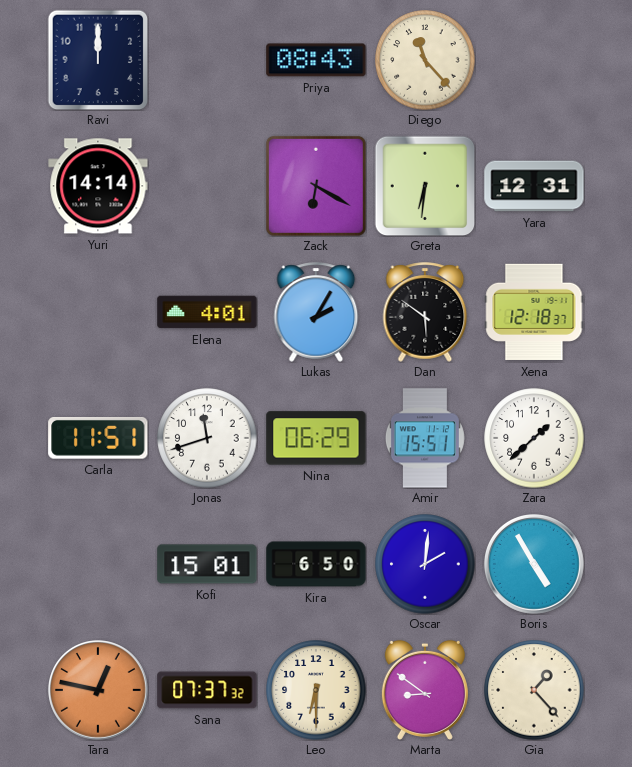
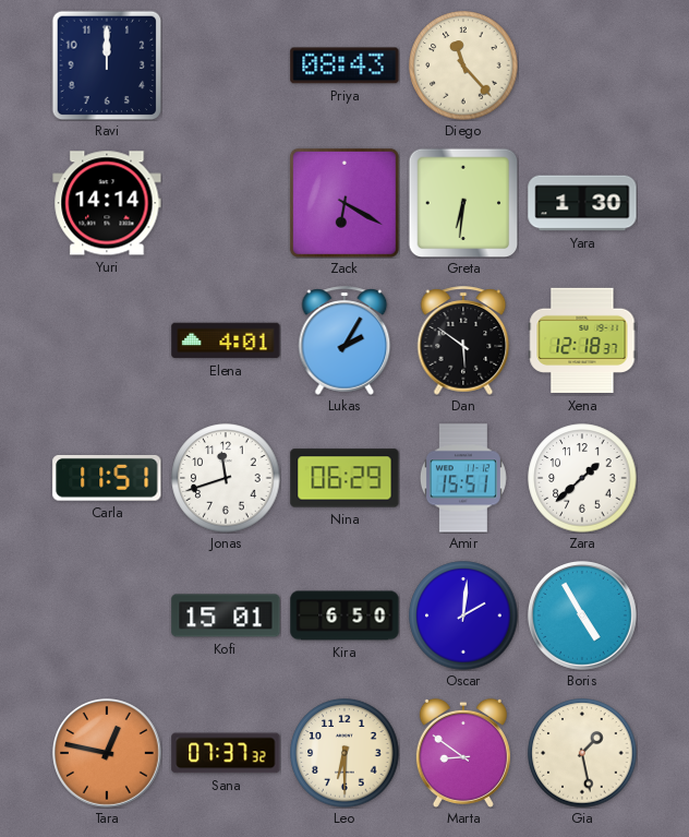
Yara: 12:31 -> 1:30
Gia: 1:23 -> 1:28
